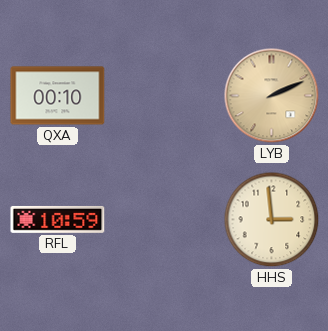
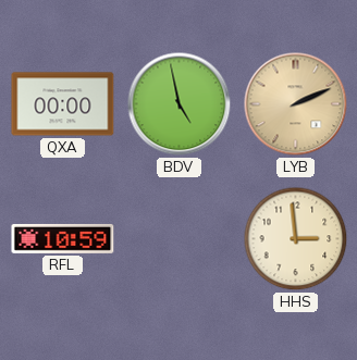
QXA: 00:10 -> 00:00
BDV: none -> 4:58
